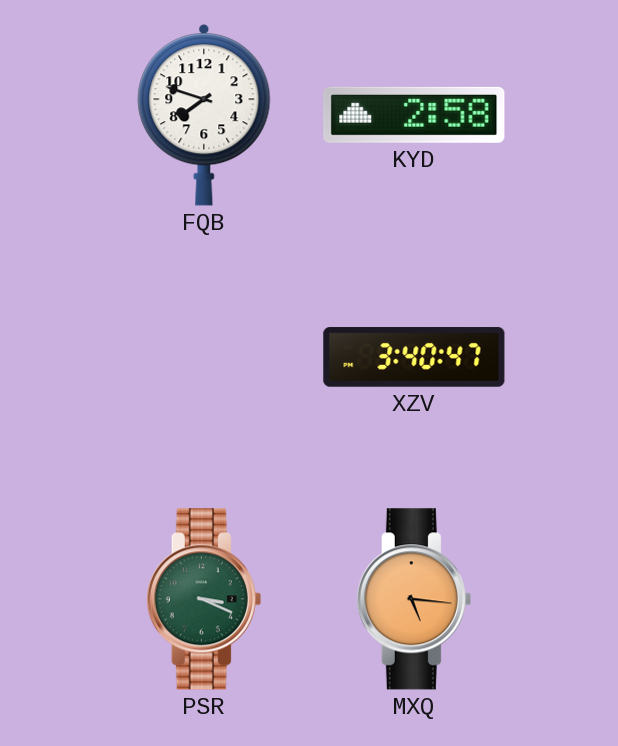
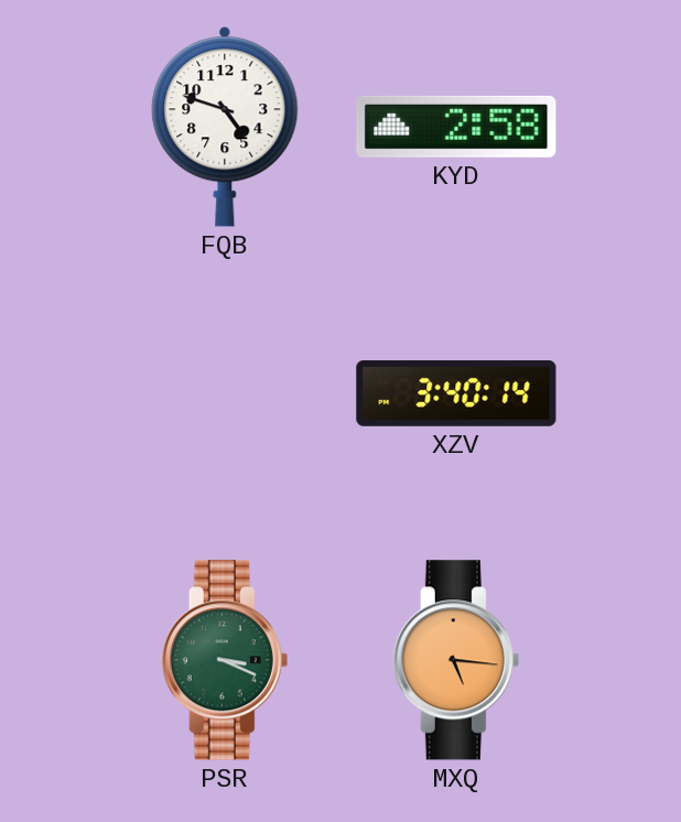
FQB: 7:48 -> 4:48
XZV: 3:40:47 -> 3:40:14
